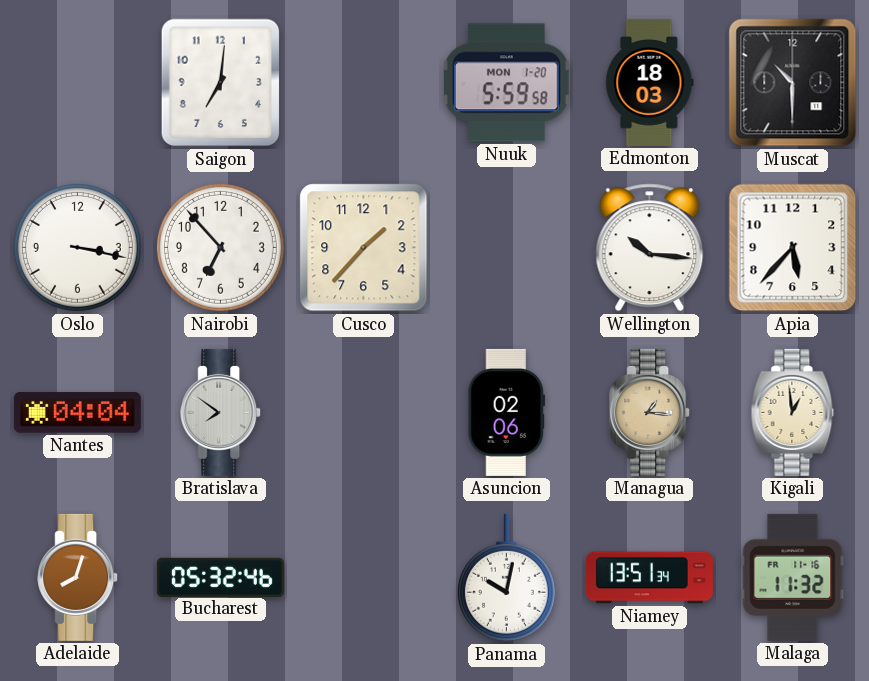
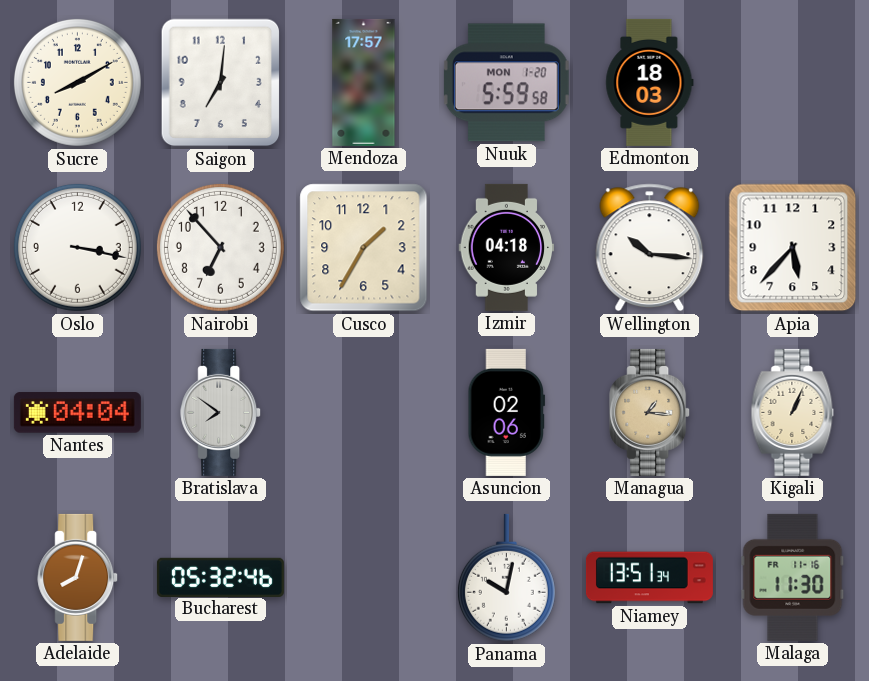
Sucre: none -> 8:10
Mendoza: none -> 17:57
Muscat: 10:30 -> none
Cusco: 1:37 -> 1:35
Izmir: none -> 04:18
Kigali: 12:59 -> 1:04
Malaga: 11:32 -> 11:30
